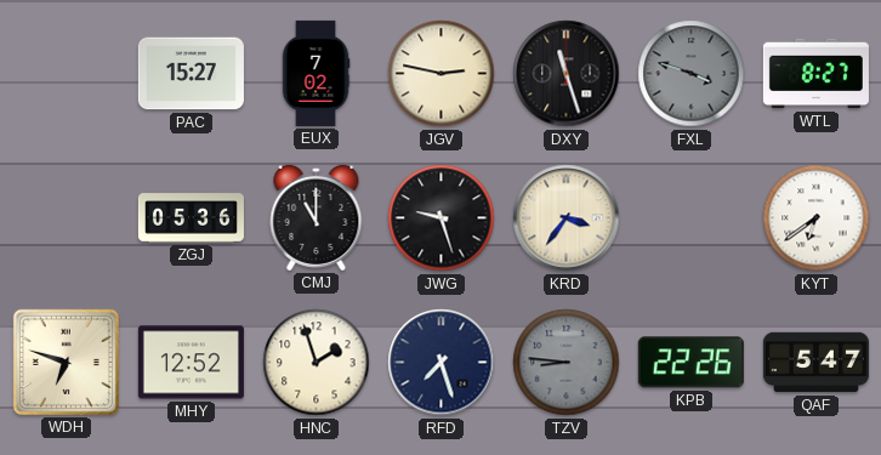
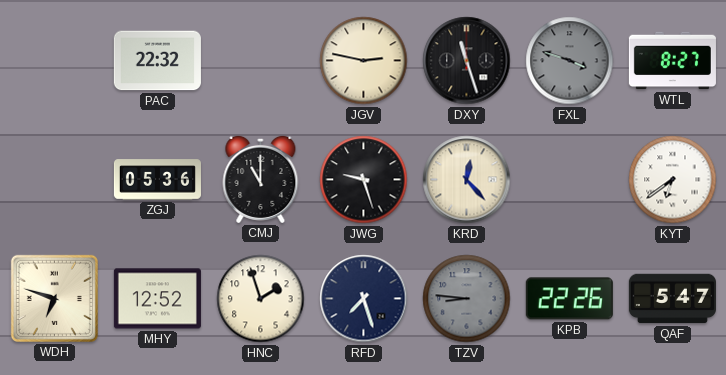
PAC: 15:27 -> 22:32
EUX: 7:02 -> none
KRD: 3:36 -> 12:23
